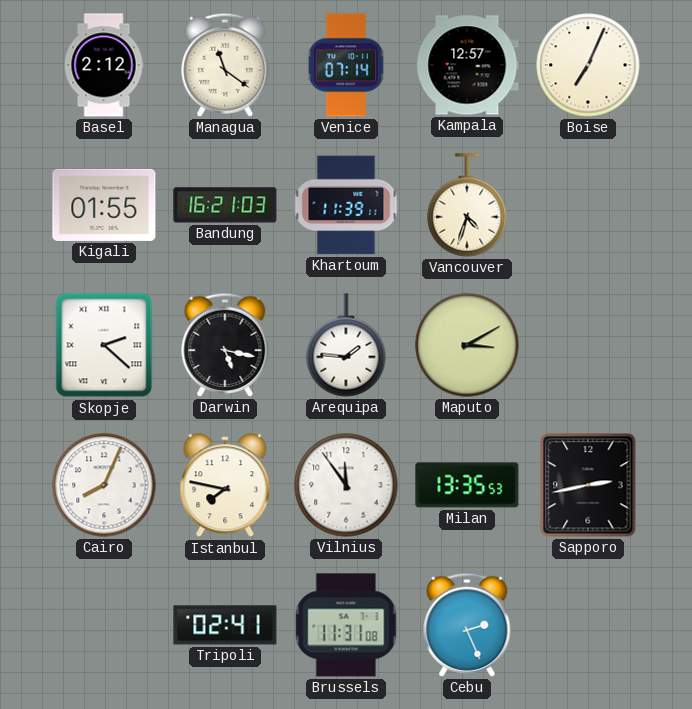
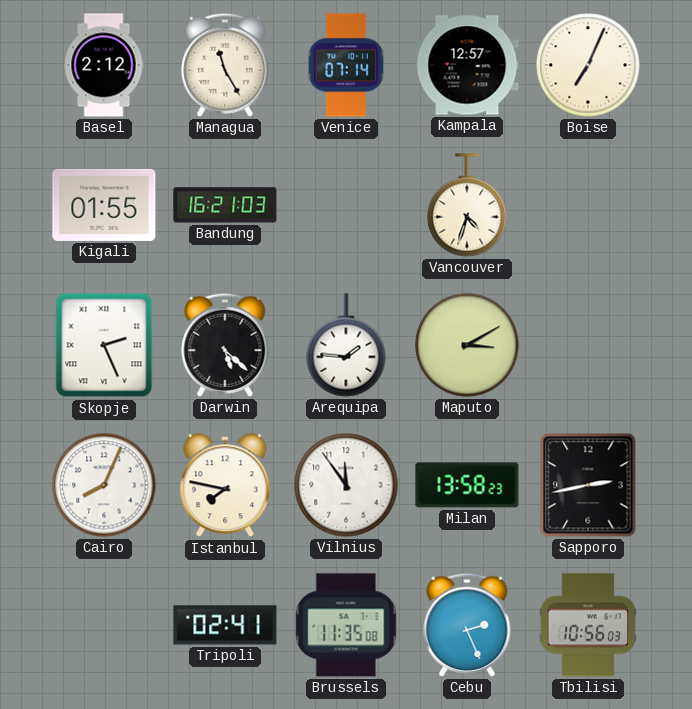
Managua: 11:21 -> 11:25
Khartoum: 11:39 -> none
Skopje: 2:22 -> 2:26
Darwin: 5:17 -> 5:22
Milan: 13:35 -> 13:58
Brussels: 11:31 -> 11:35
Tbilisi: none -> 10:56
